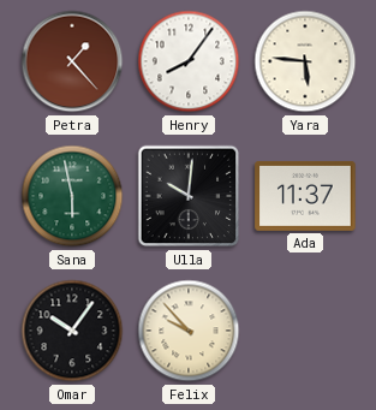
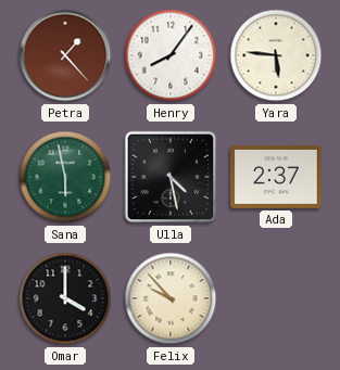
Ulla: 10:01 -> 4:28
Ada: 11:37 -> 2:37
Omar: 10:06 -> 4:00
